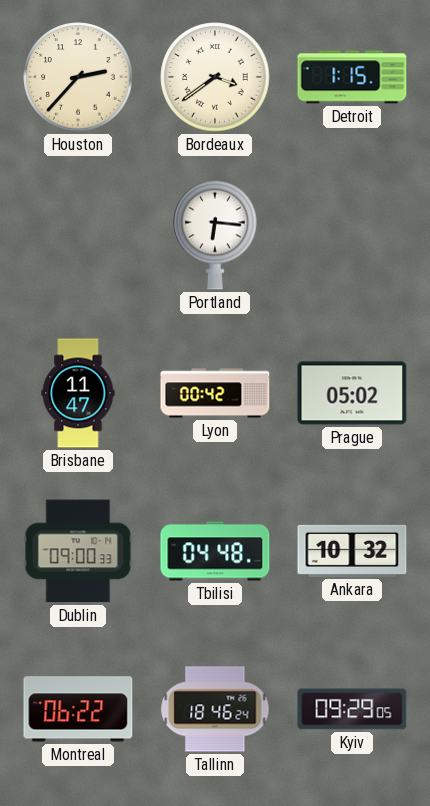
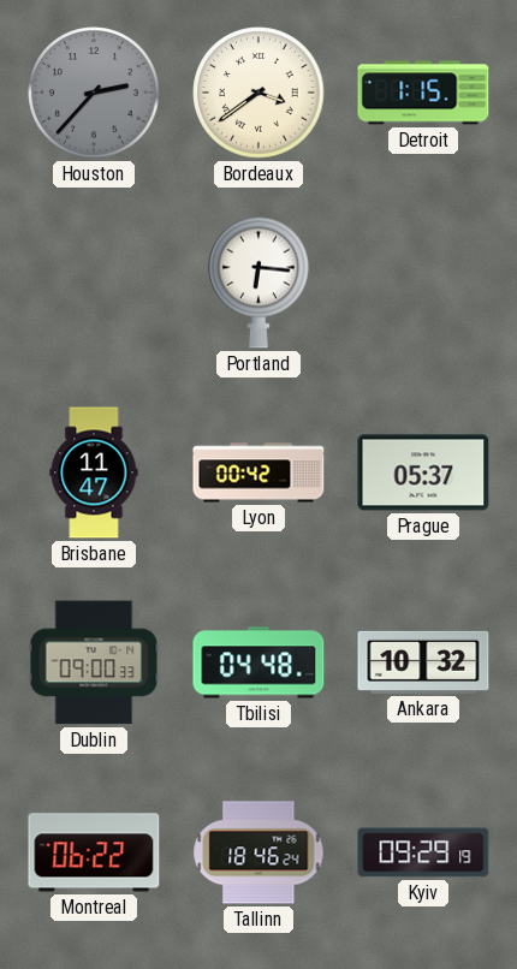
Houston dial: cream -> grey
Prague: 05:02 -> 05:37
Kyiv: 09:29:05 -> 09:29:19
